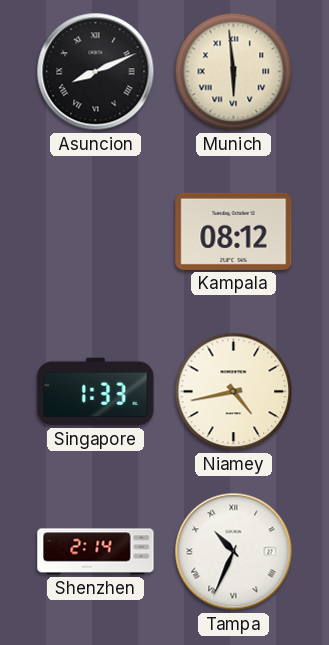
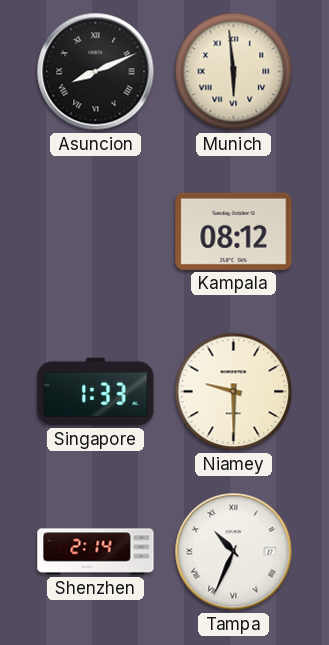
Niamey: 4:43 -> 9:30
